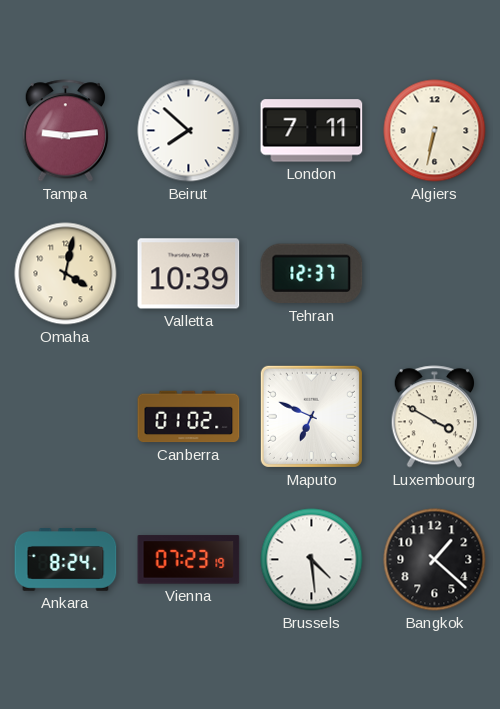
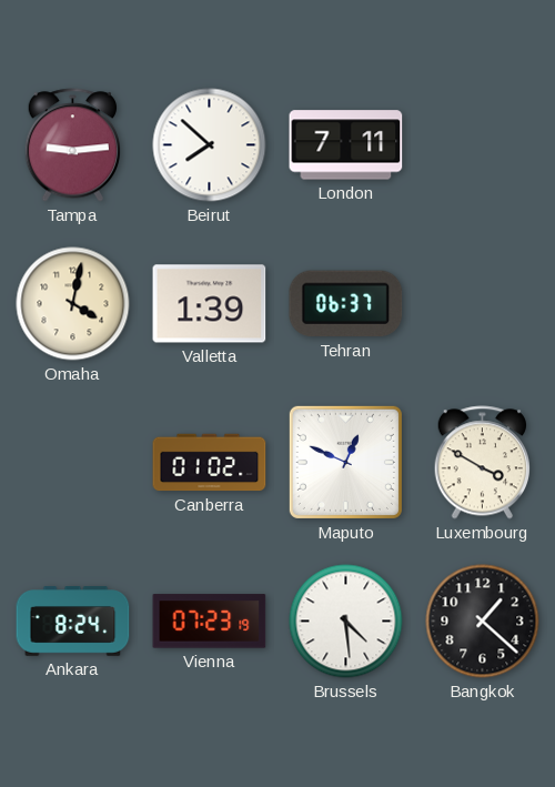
Algiers: 6:32 -> none
Valletta: 10:39 -> 1:39
Tehran: 12:37 -> 06:37
Maputo: 6:49 -> 12:49
